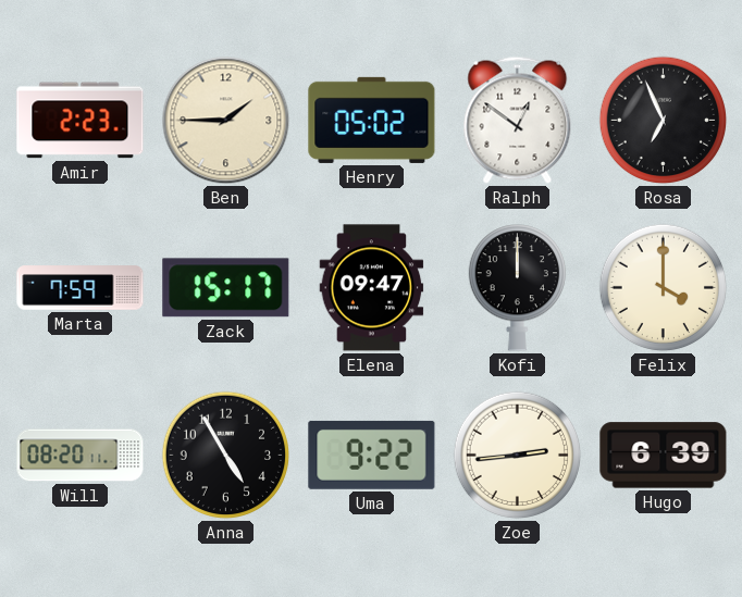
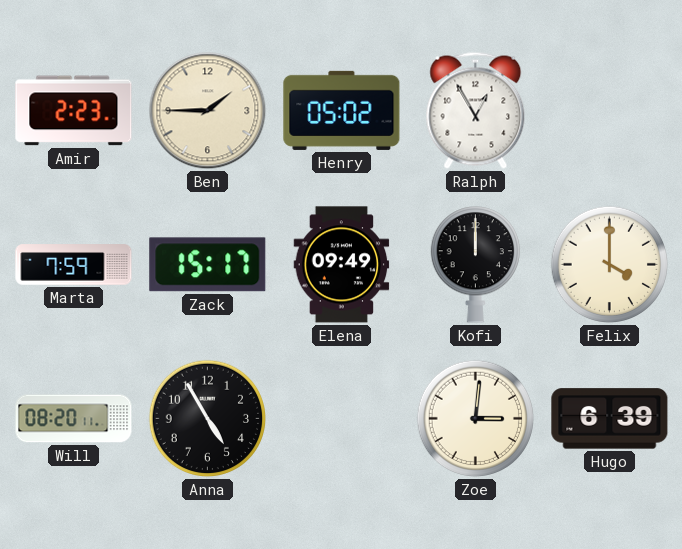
Ralph: 12:51 -> 12:55
Rosa: 6:56 -> none
Elena: 09:47 -> 09:49
Uma: 9:22 -> none
Zoe: 2:44 -> 3:01
